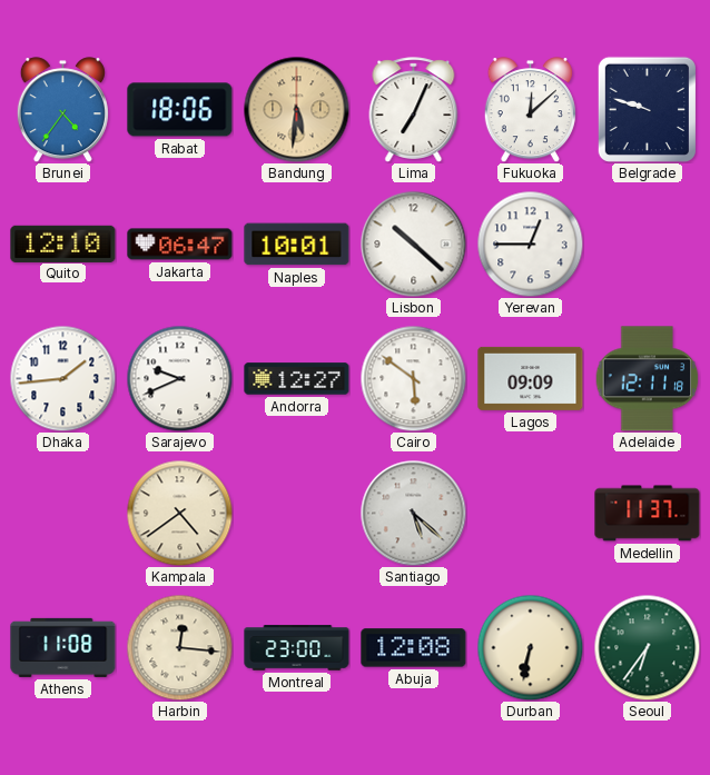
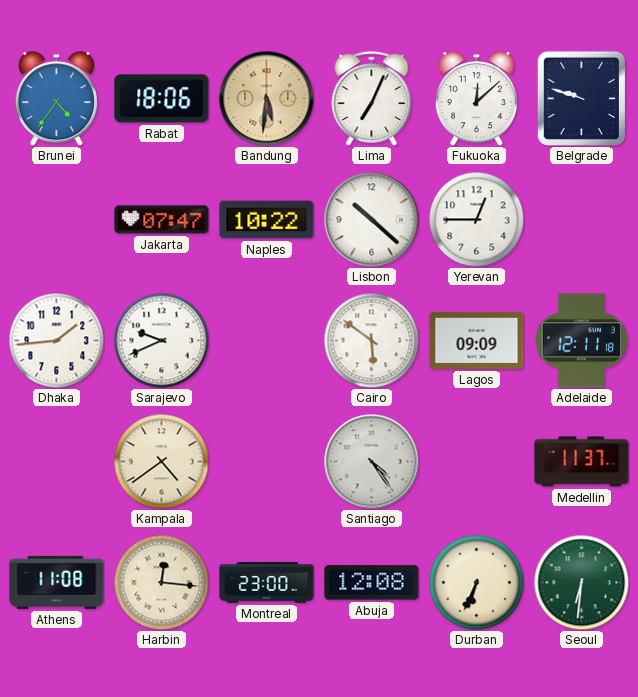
Quito: 12:10 -> none
Jakarta: 06:47 -> 07:47
Naples: 10:01 -> 10:22
Andorra: 12:27 -> none
Santiago: 5:22 -> 4:24
Durban: 6:32 -> 6:34
Seoul: 6:36 -> 6:31
